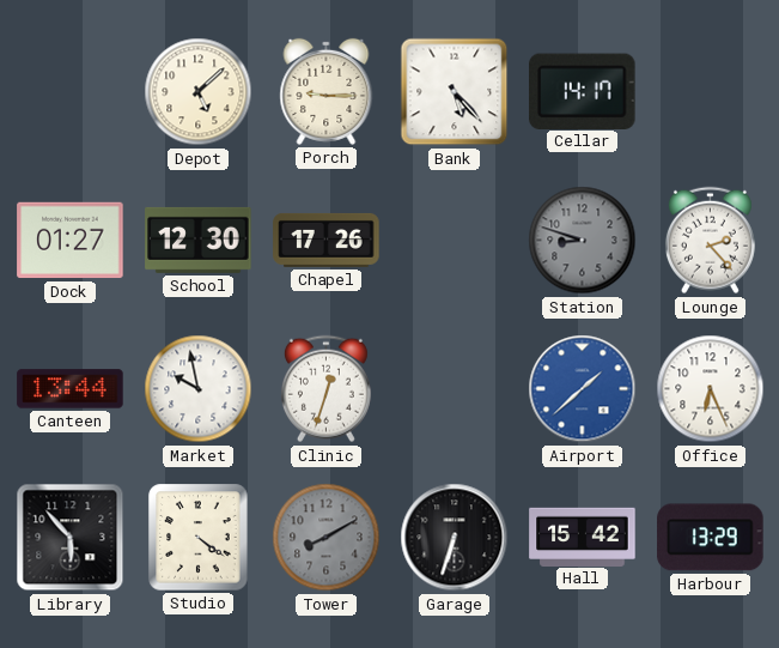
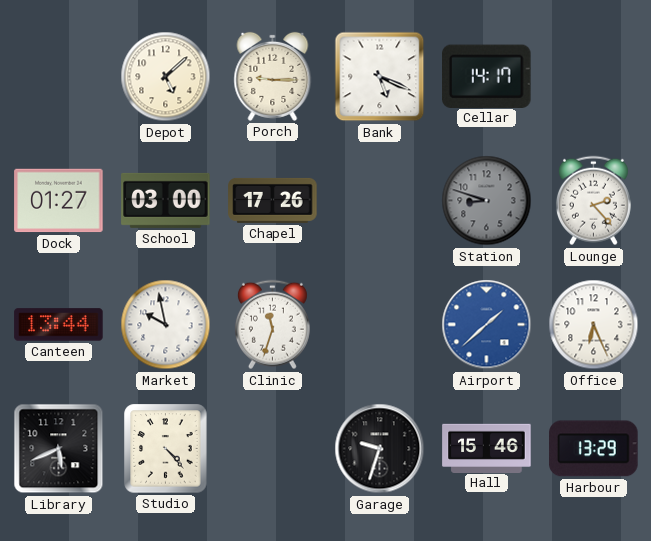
Bank: 5:23 -> 5:19
School: 12:30 -> 03:00
Clinic: 12:33 -> 11:33
Library: 5:53 -> 5:41
Studio: 4:21 -> 4:23
Tower: 8:10 -> none
Garage: 6:33 -> 9:33
Hall: 15:42 -> 15:46
